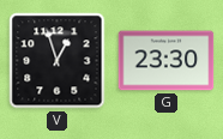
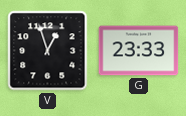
G: 23:30 -> 23:33
